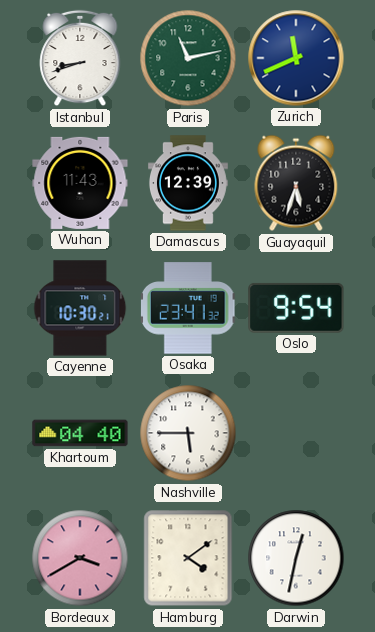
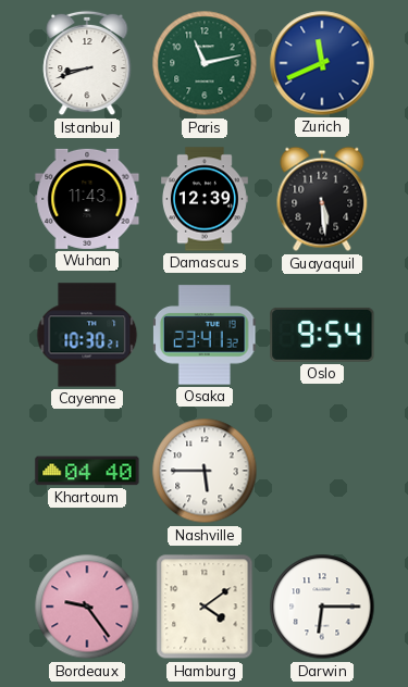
Guayaquil: 5:33 -> 5:29
Bordeaux: 3:40 -> 9:24
Darwin: 12:32 -> 6:15
